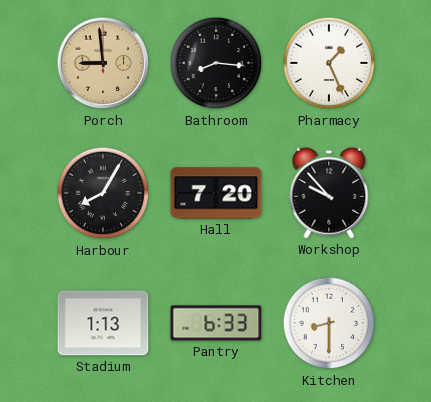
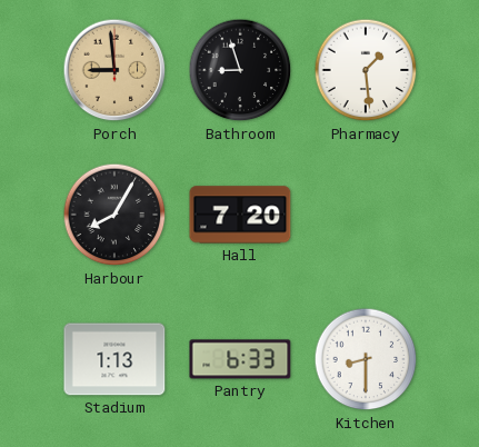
Bathroom: 8:16 -> 8:57
Pharmacy: 1:26 -> 1:29
Workshop: 9:53 -> none
